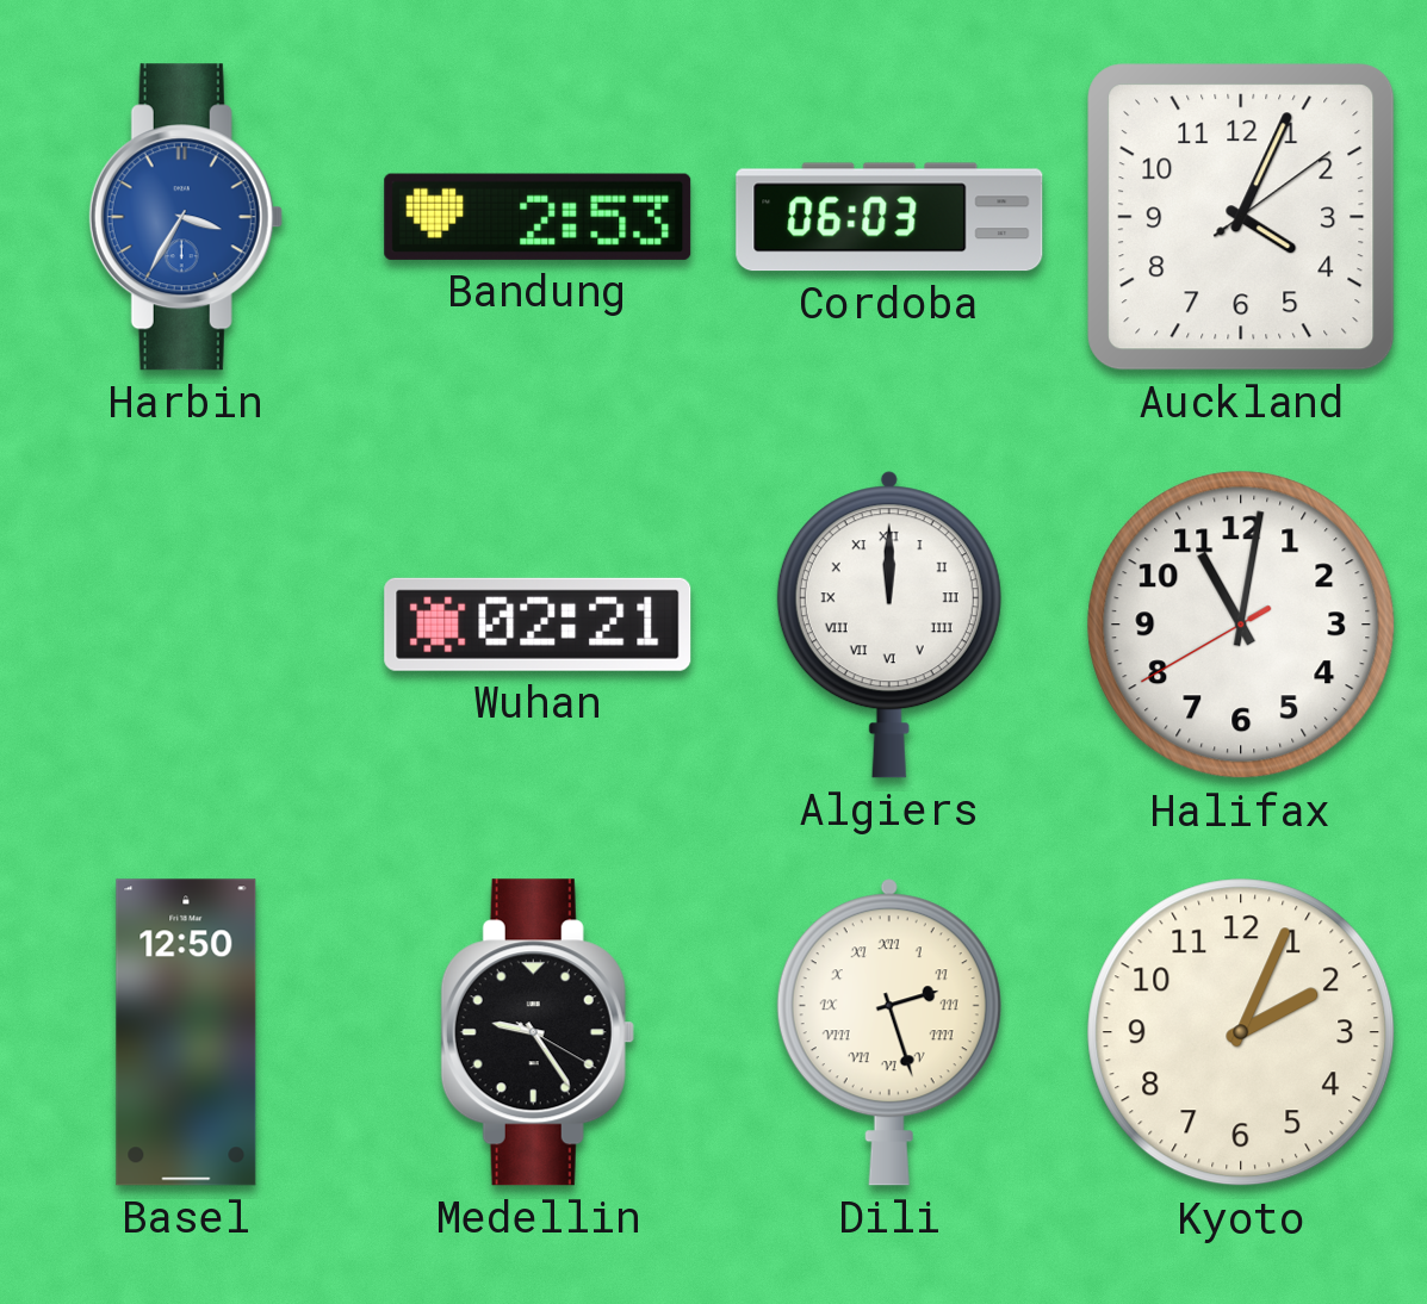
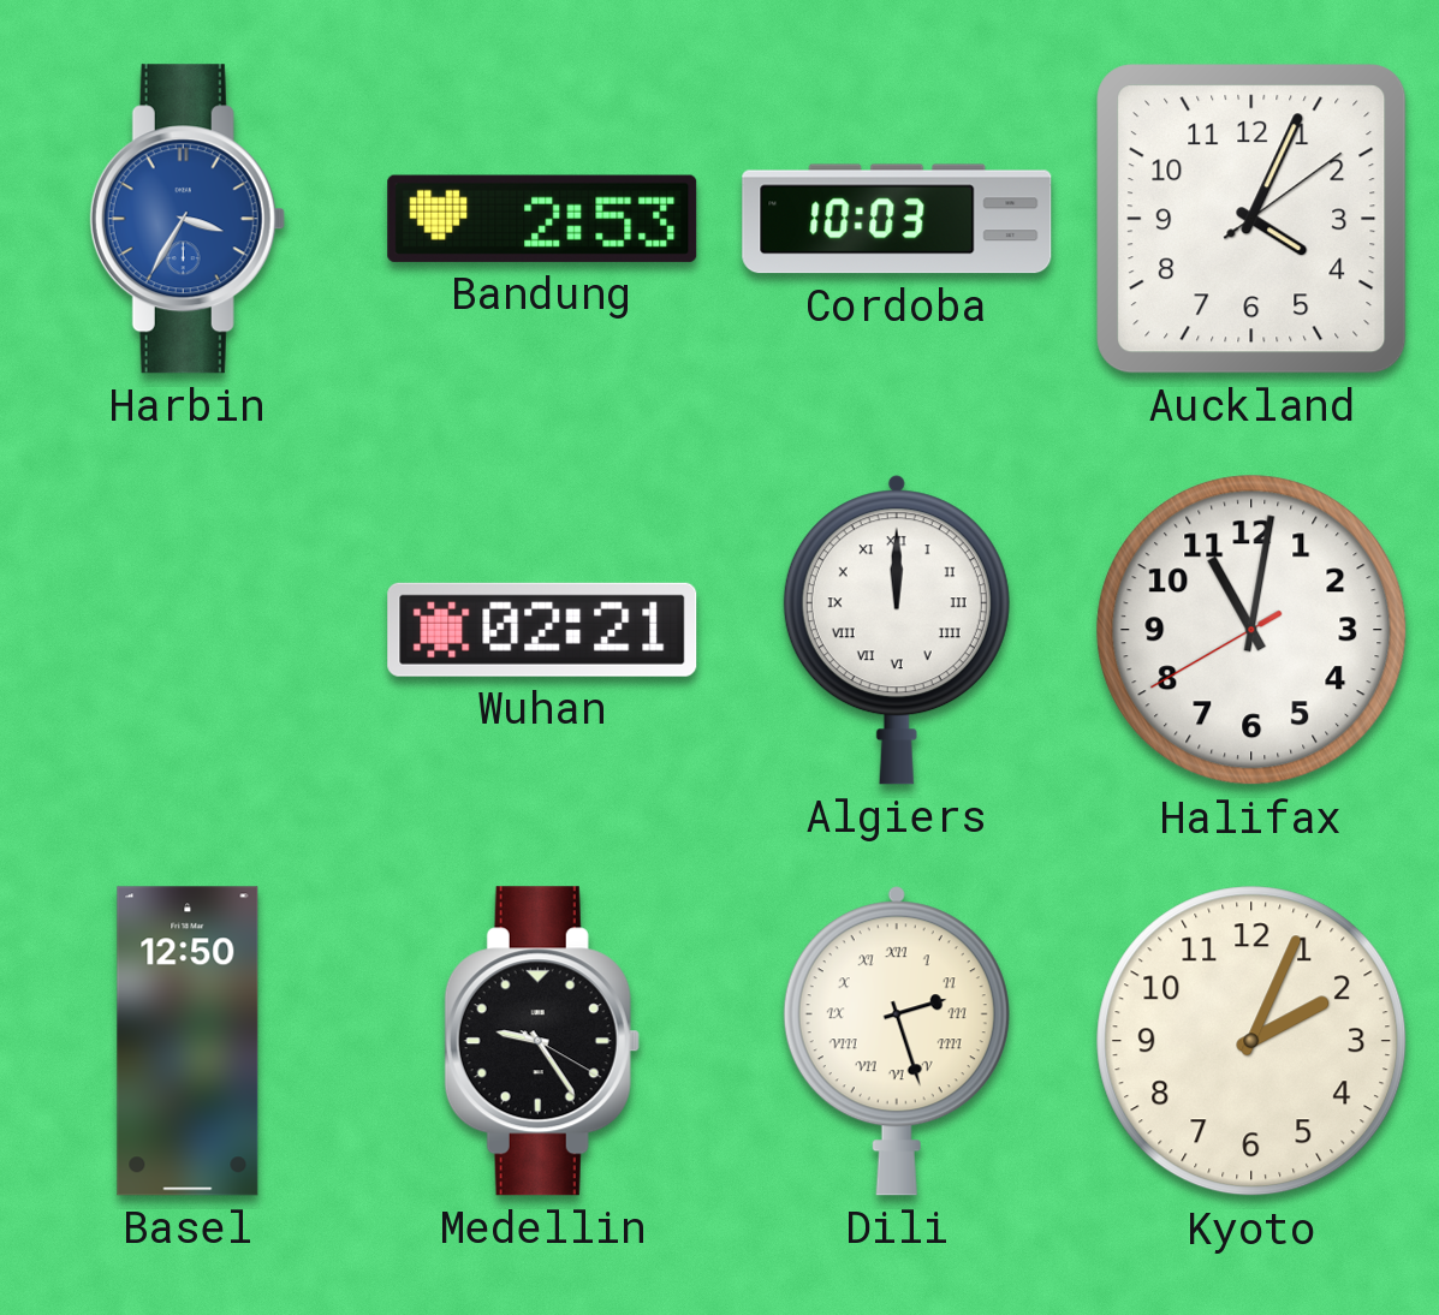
Cordoba: 06:03 -> 10:03
